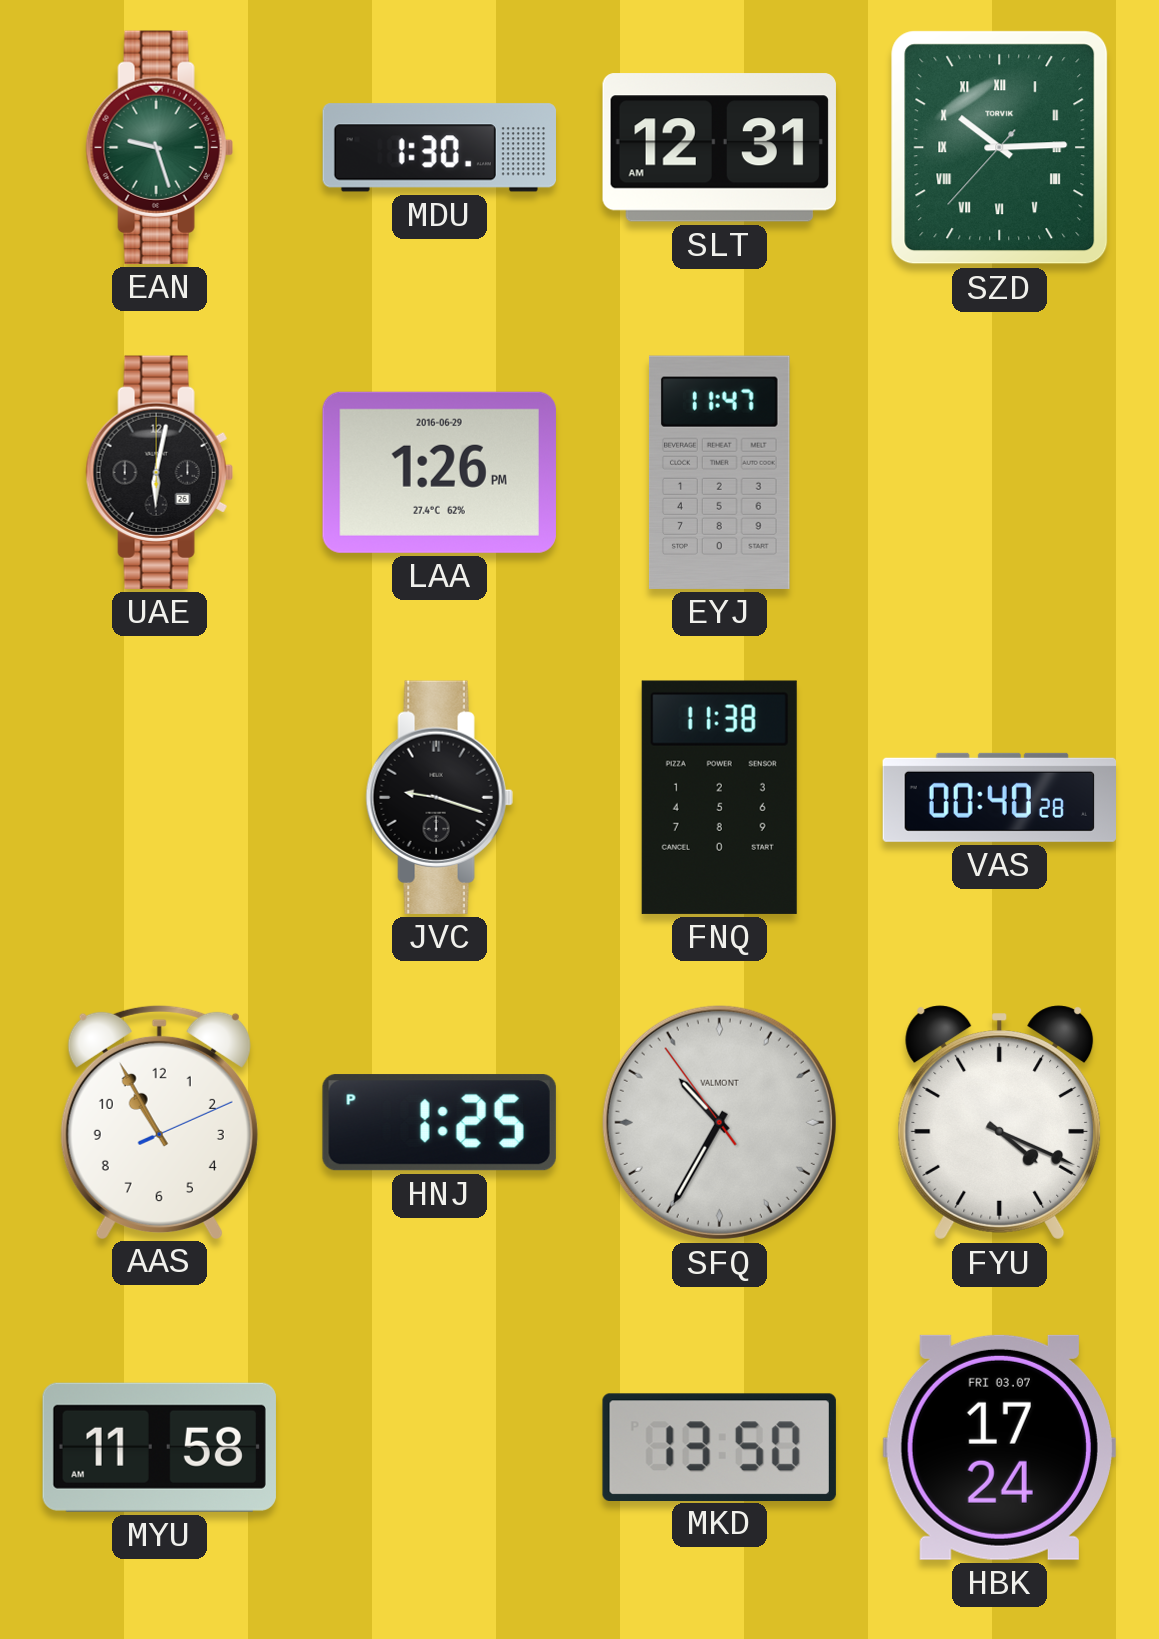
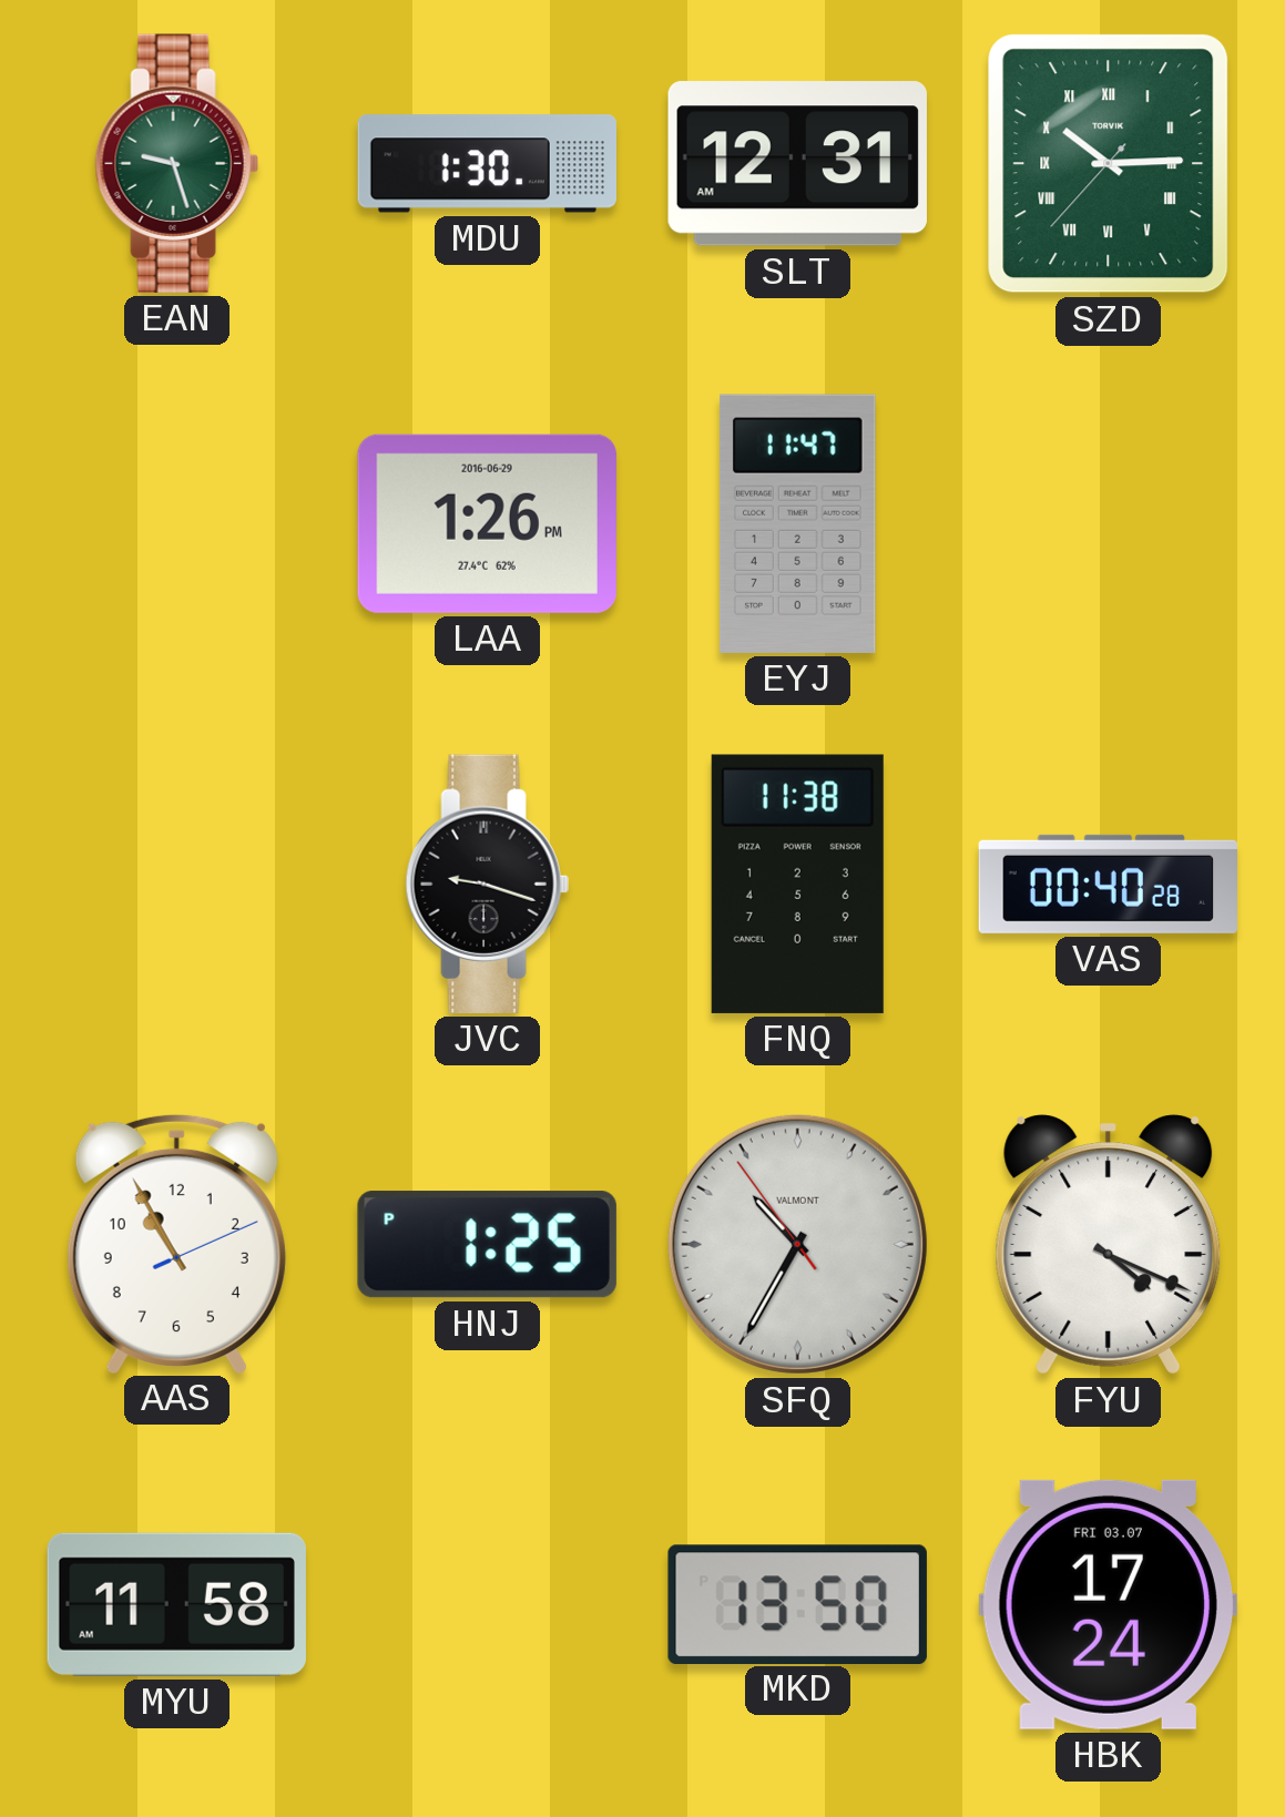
UAE: 6:02 -> none
